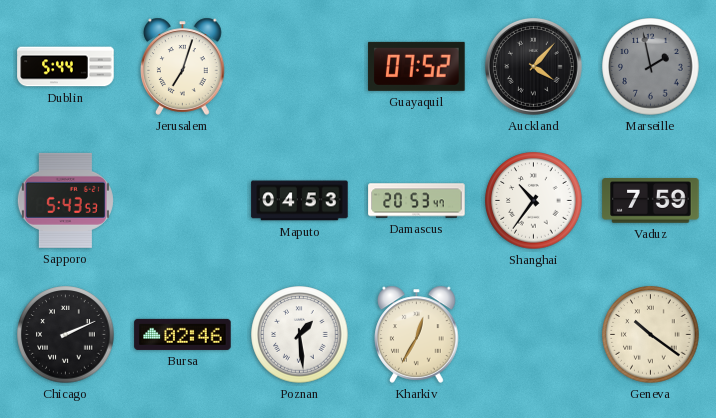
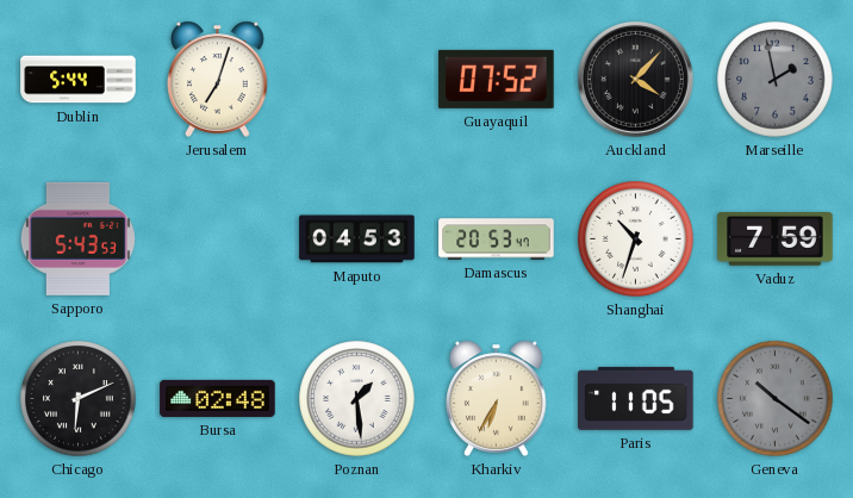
Shanghai: 10:36 -> 10:33
Chicago: 2:11 -> 6:11
Bursa: 02:46 -> 02:48
Kharkiv: 12:35 -> 6:35
Paris: none -> 11:05
Geneva dial: cream -> grey
